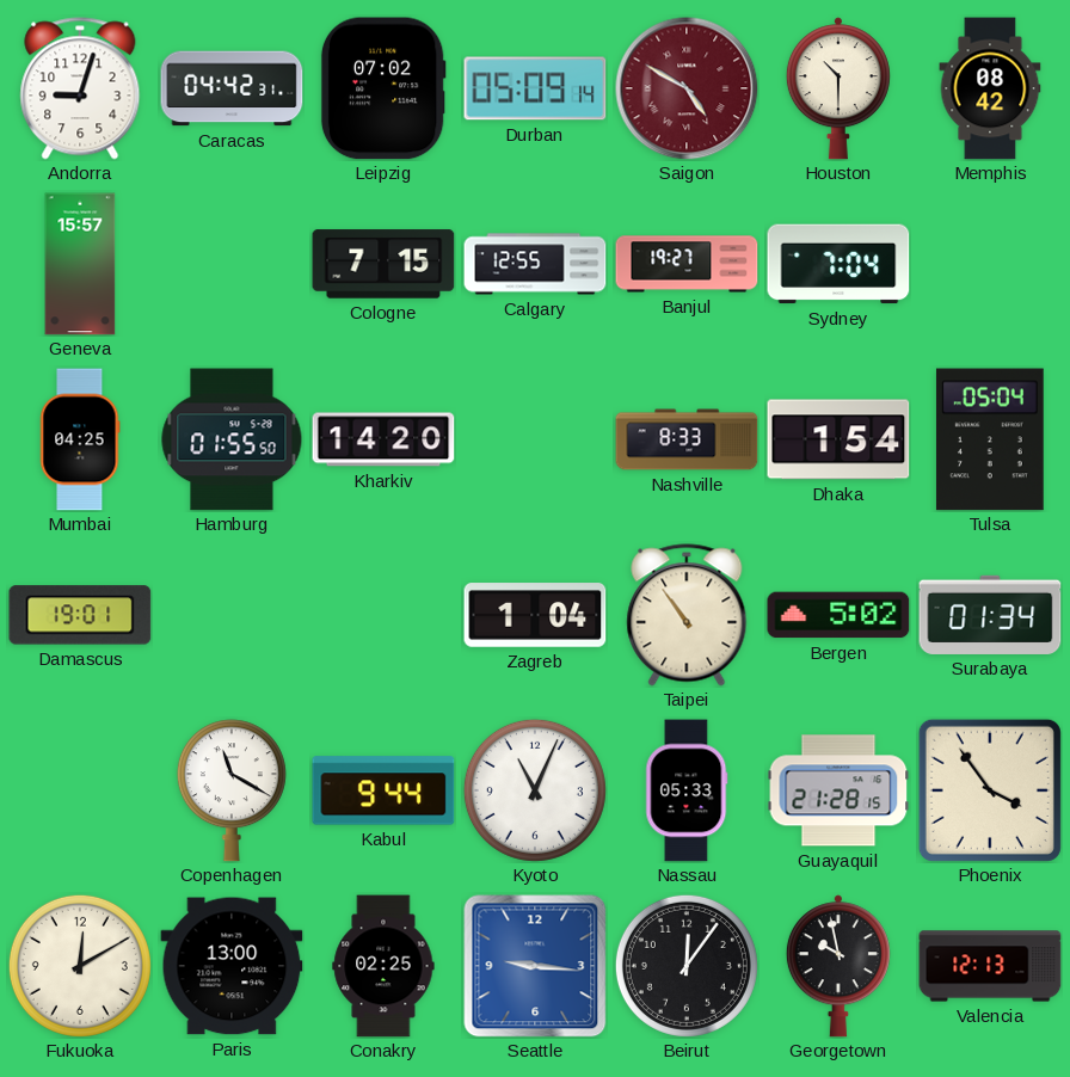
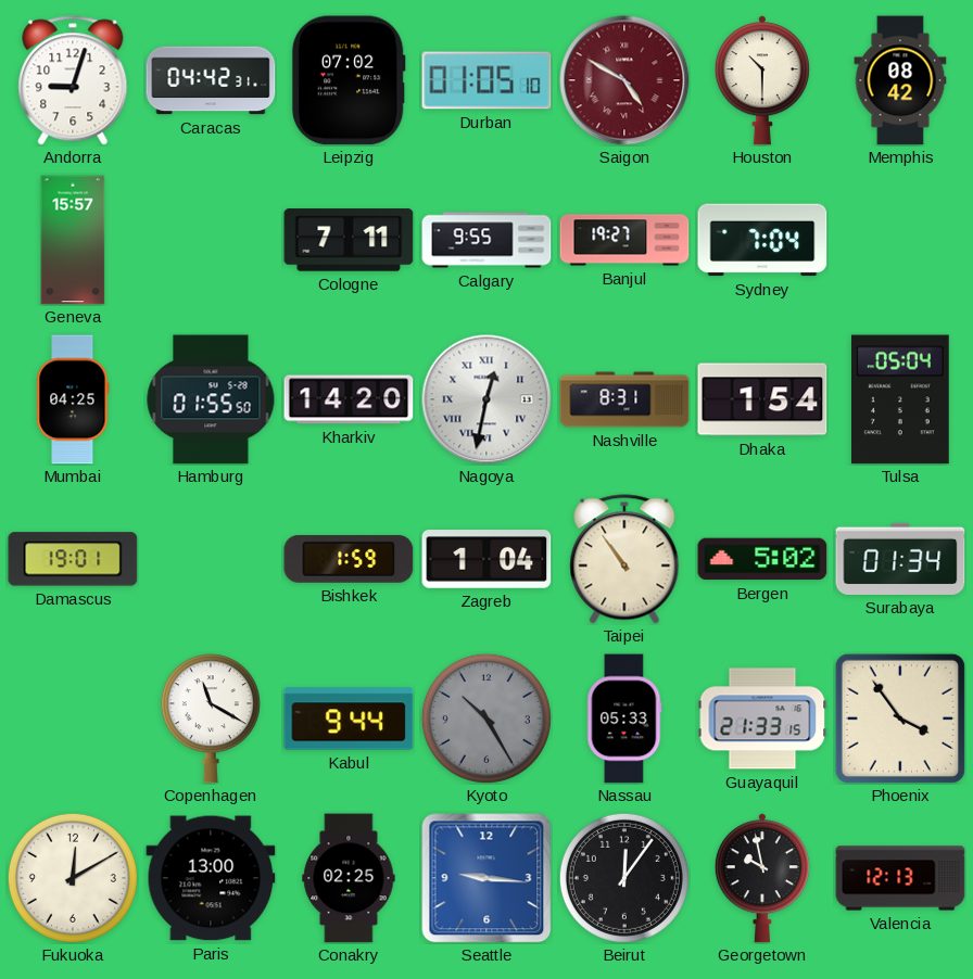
Durban: 05:09 -> 01:05
Cologne: 7:15 -> 7:11
Calgary: 12:55 -> 9:55
Nagoya: none -> 12:32
Nashville: 8:33 -> 8:31
Bishkek: none -> 1:59
Kyoto: 11:04 -> 10:25
Kyoto dial: white -> grey
Guayaquil: 21:28 -> 21:33
